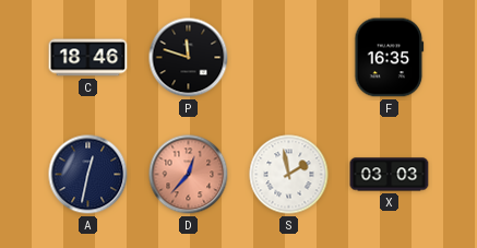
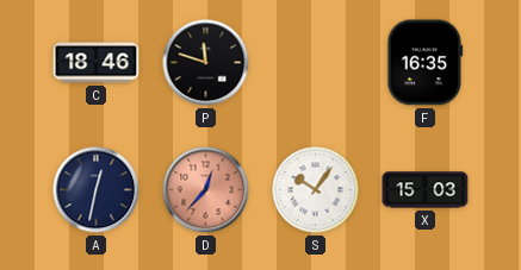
S: 1:58 -> 10:06
X: 03:03 -> 15:03
